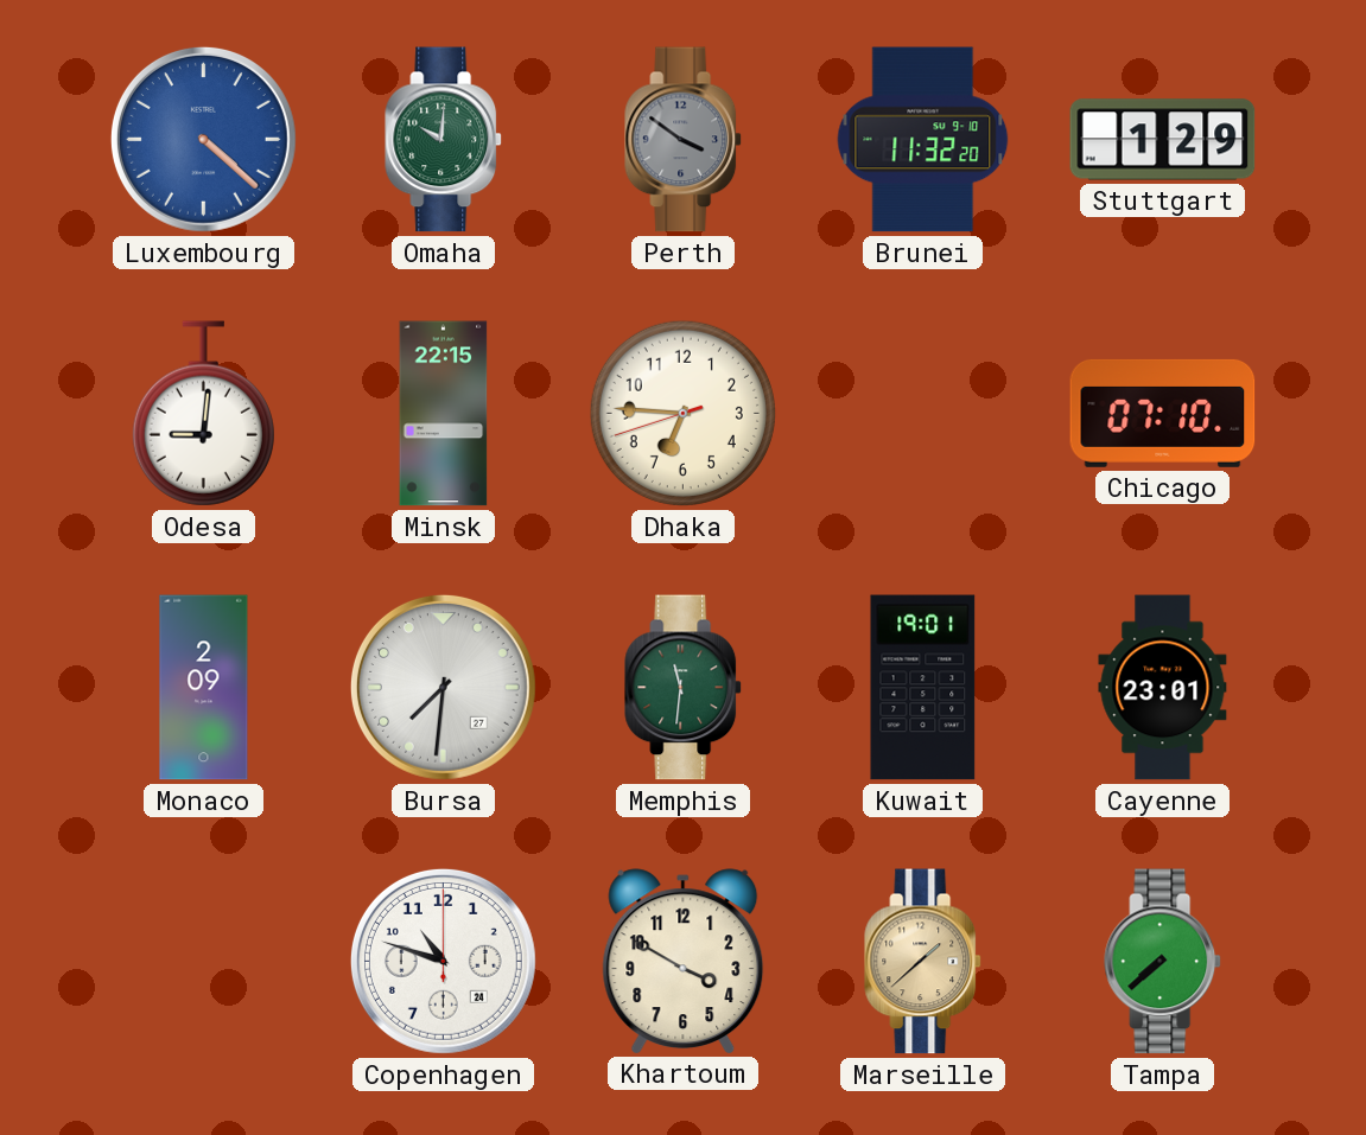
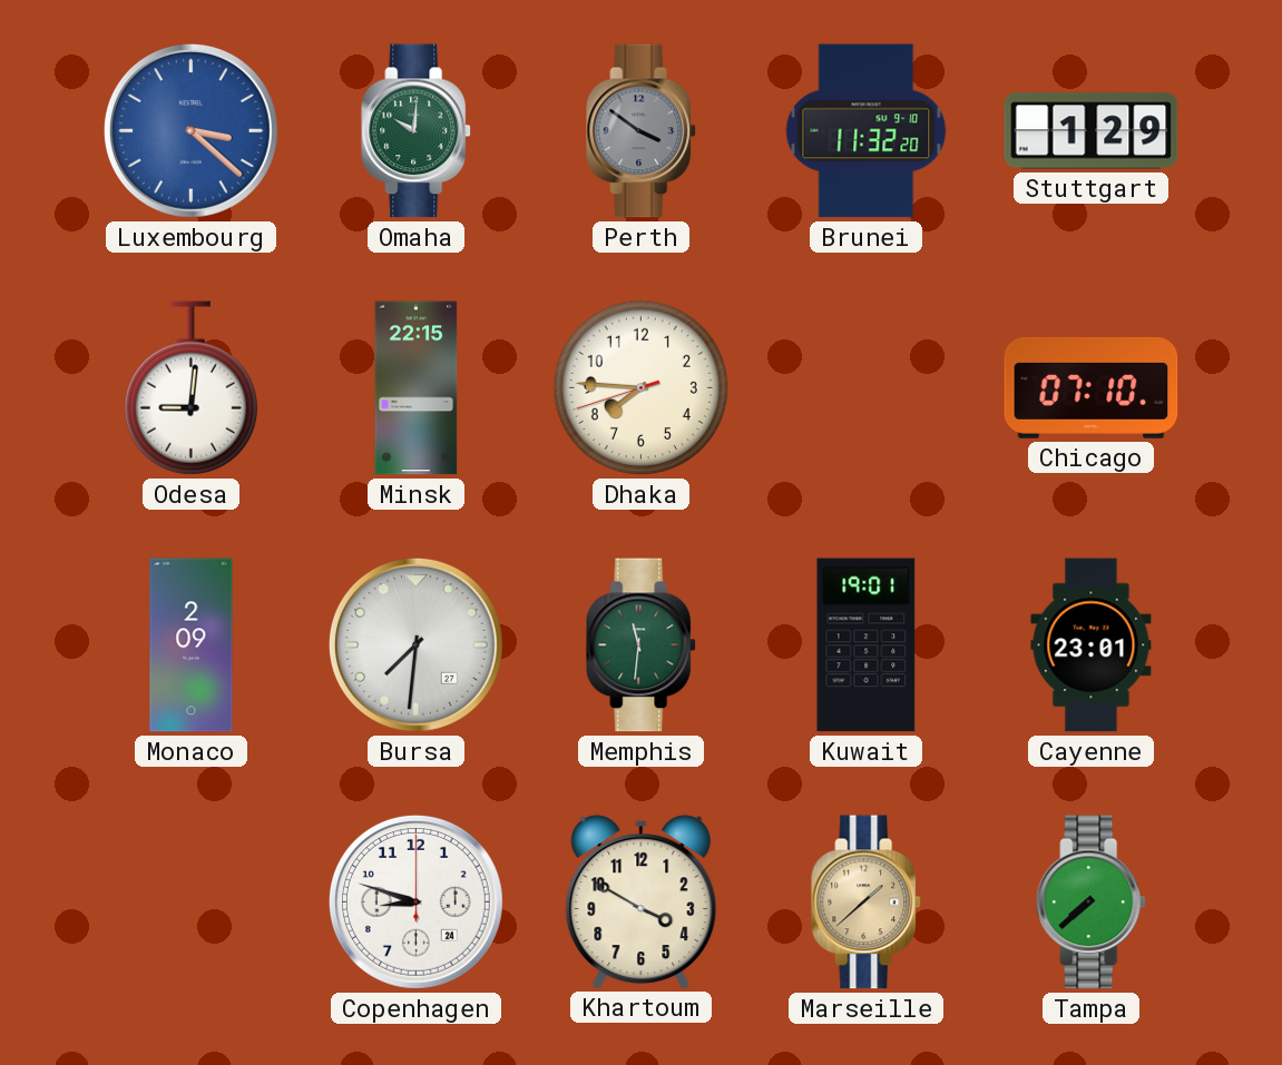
Luxembourg: 4:22 -> 3:22
Dhaka: 6:45 -> 7:45
Copenhagen: 10:48 -> 8:48
